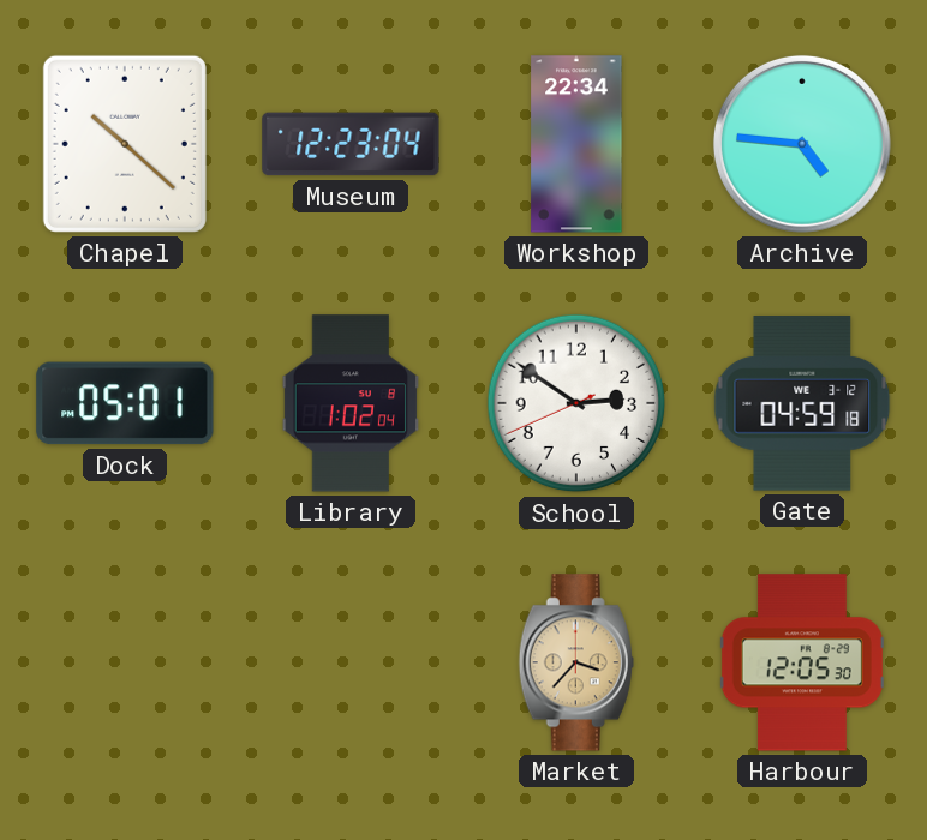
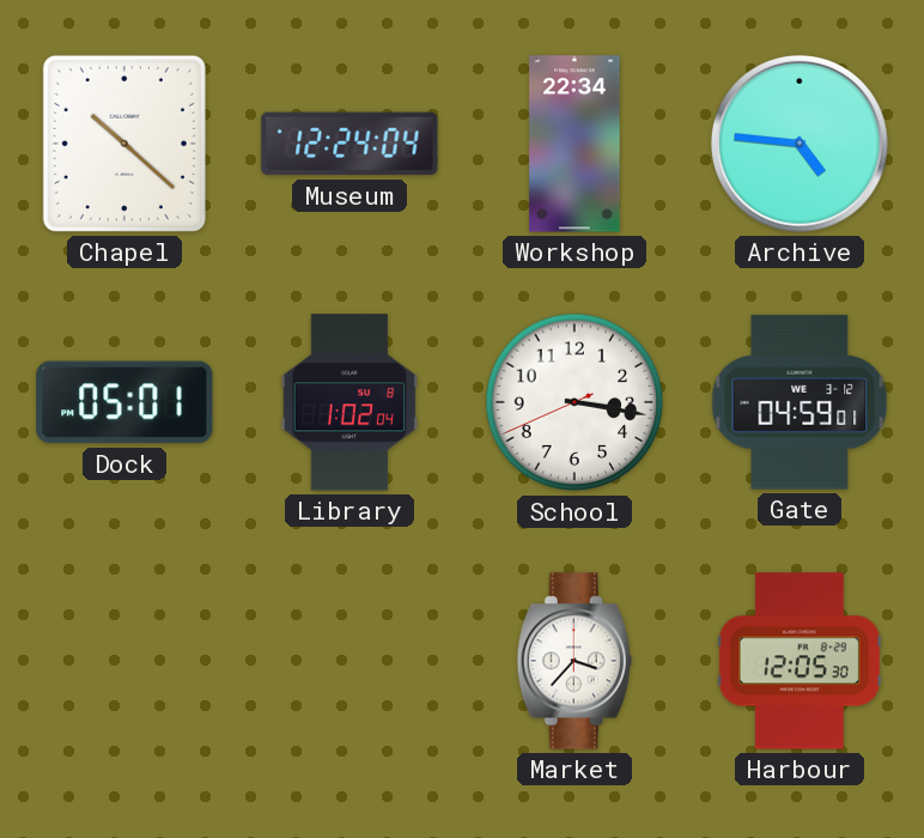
Museum: 12:23 -> 12:24
School: 2:50 -> 3:16
Gate: 04:59:18 -> 04:59:01
Market dial: champagne -> white
